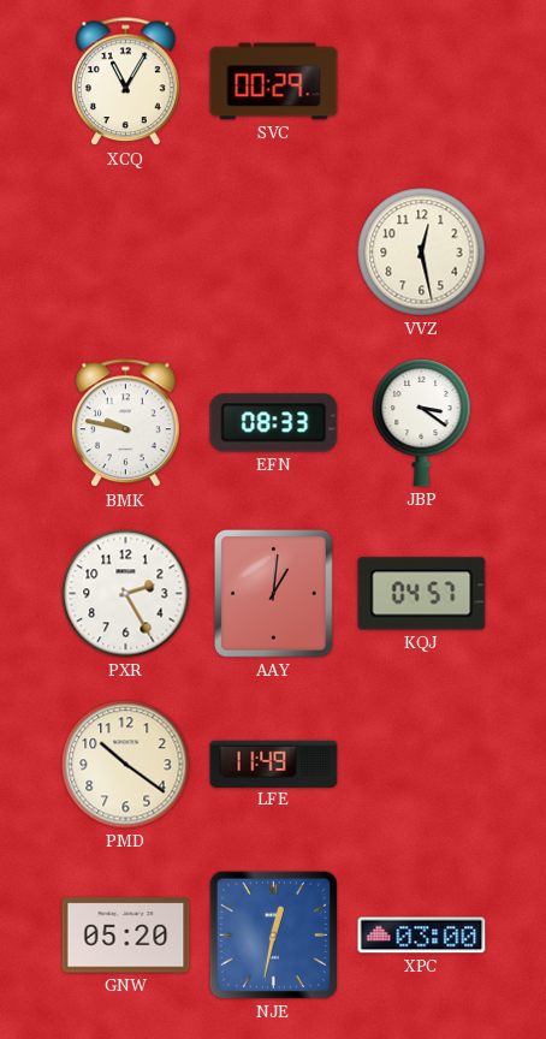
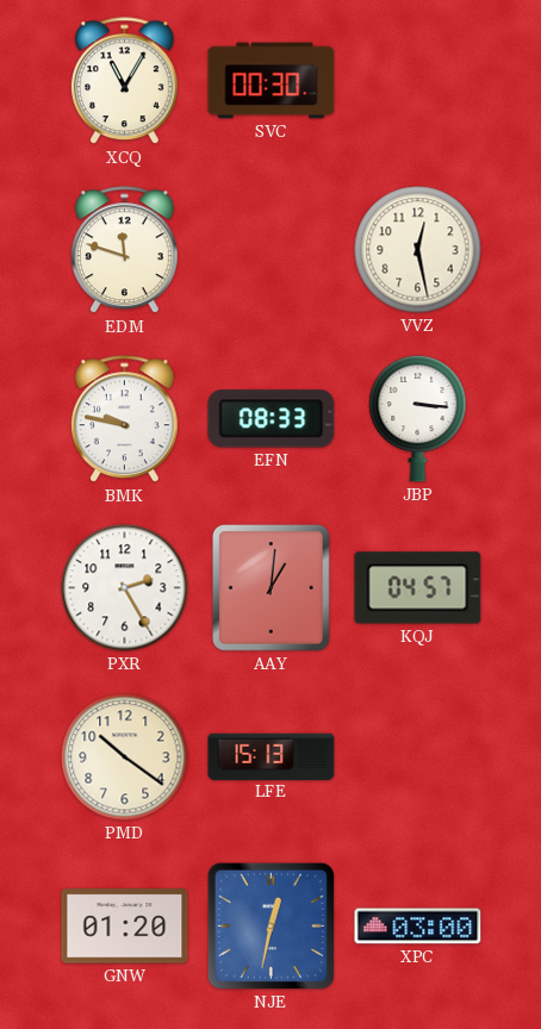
SVC: 00:29 -> 00:30
EDM: none -> 11:48
JBP: 3:21 -> 3:16
LFE: 11:49 -> 15:13
GNW: 05:20 -> 01:20
